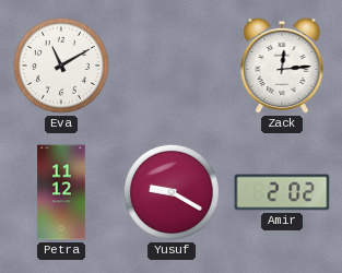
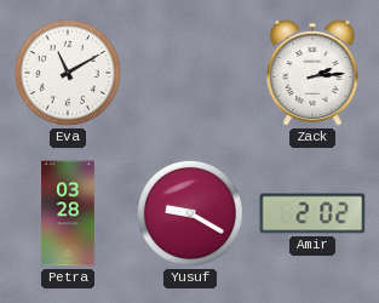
Zack: 12:14 -> 2:14
Petra: 11:12 -> 03:28
